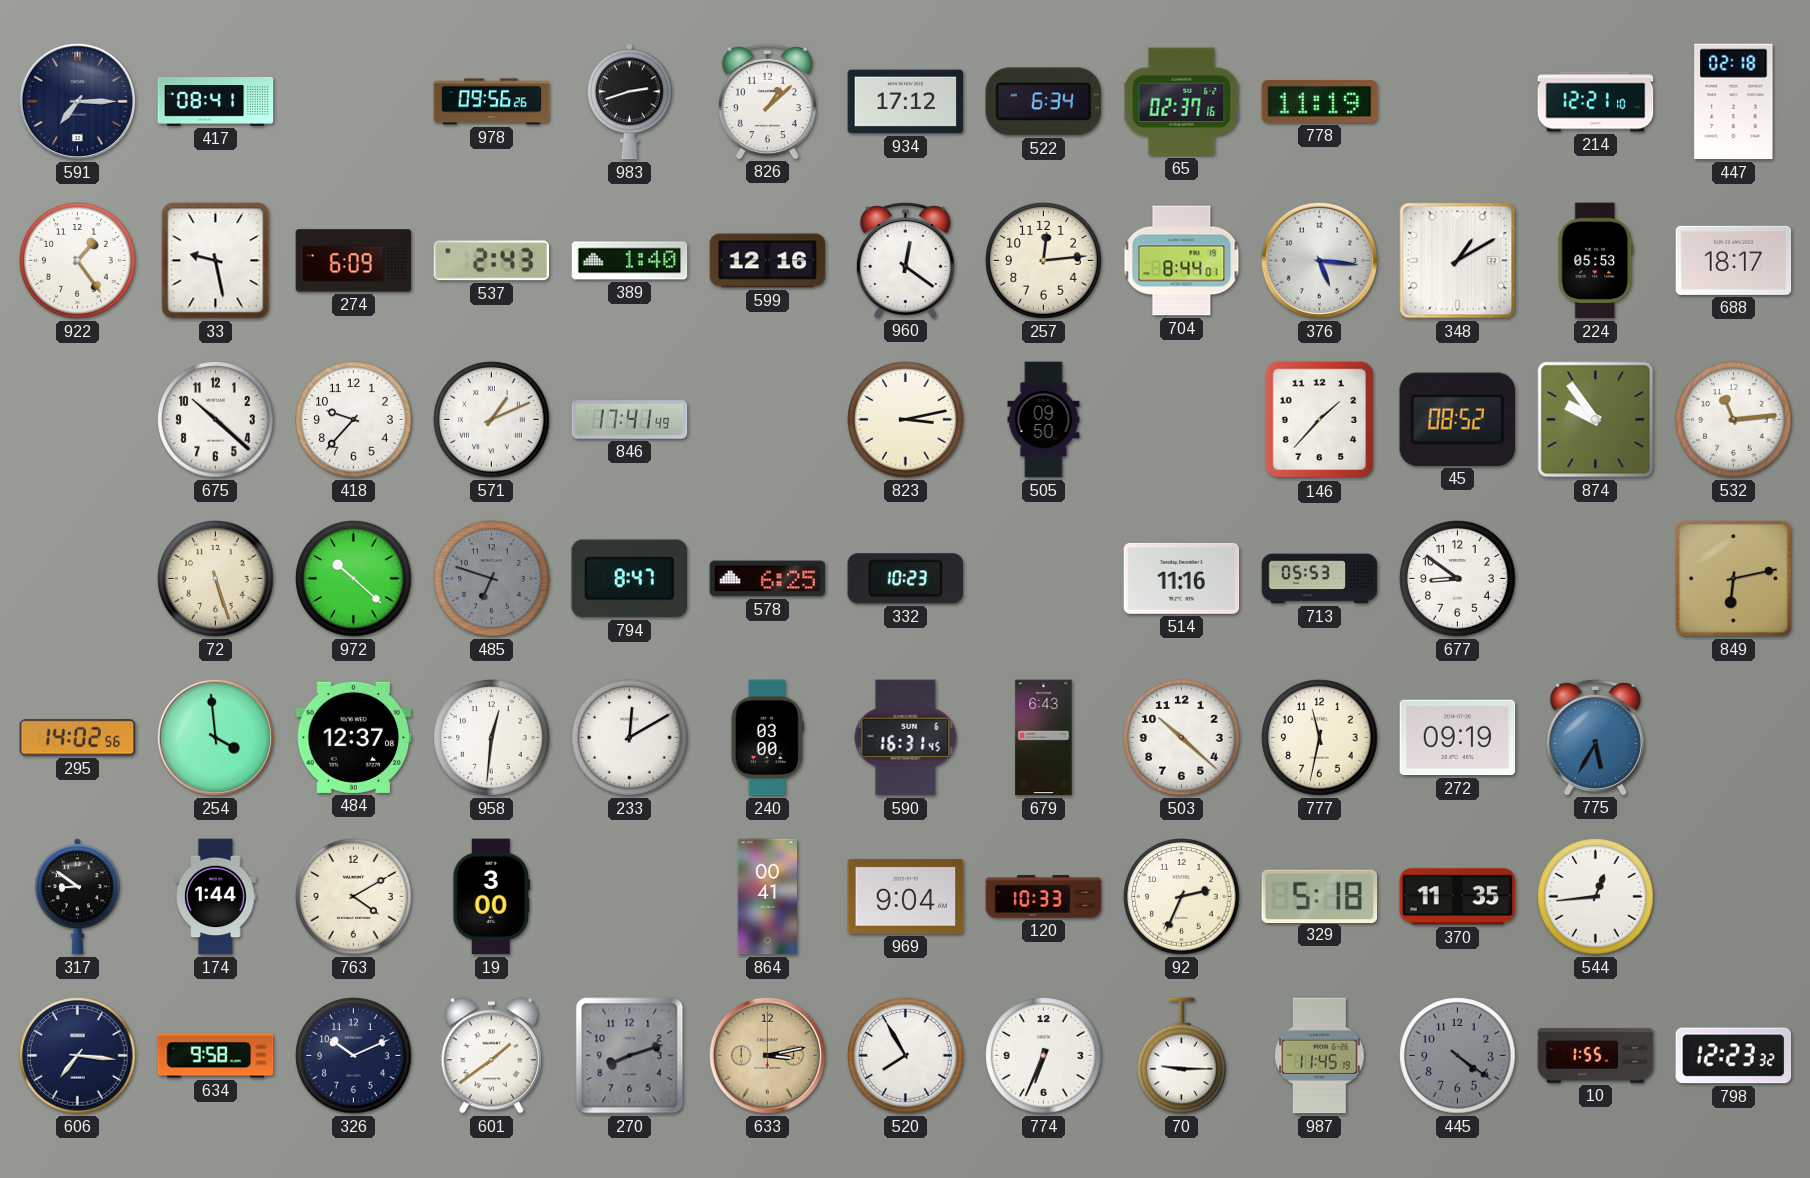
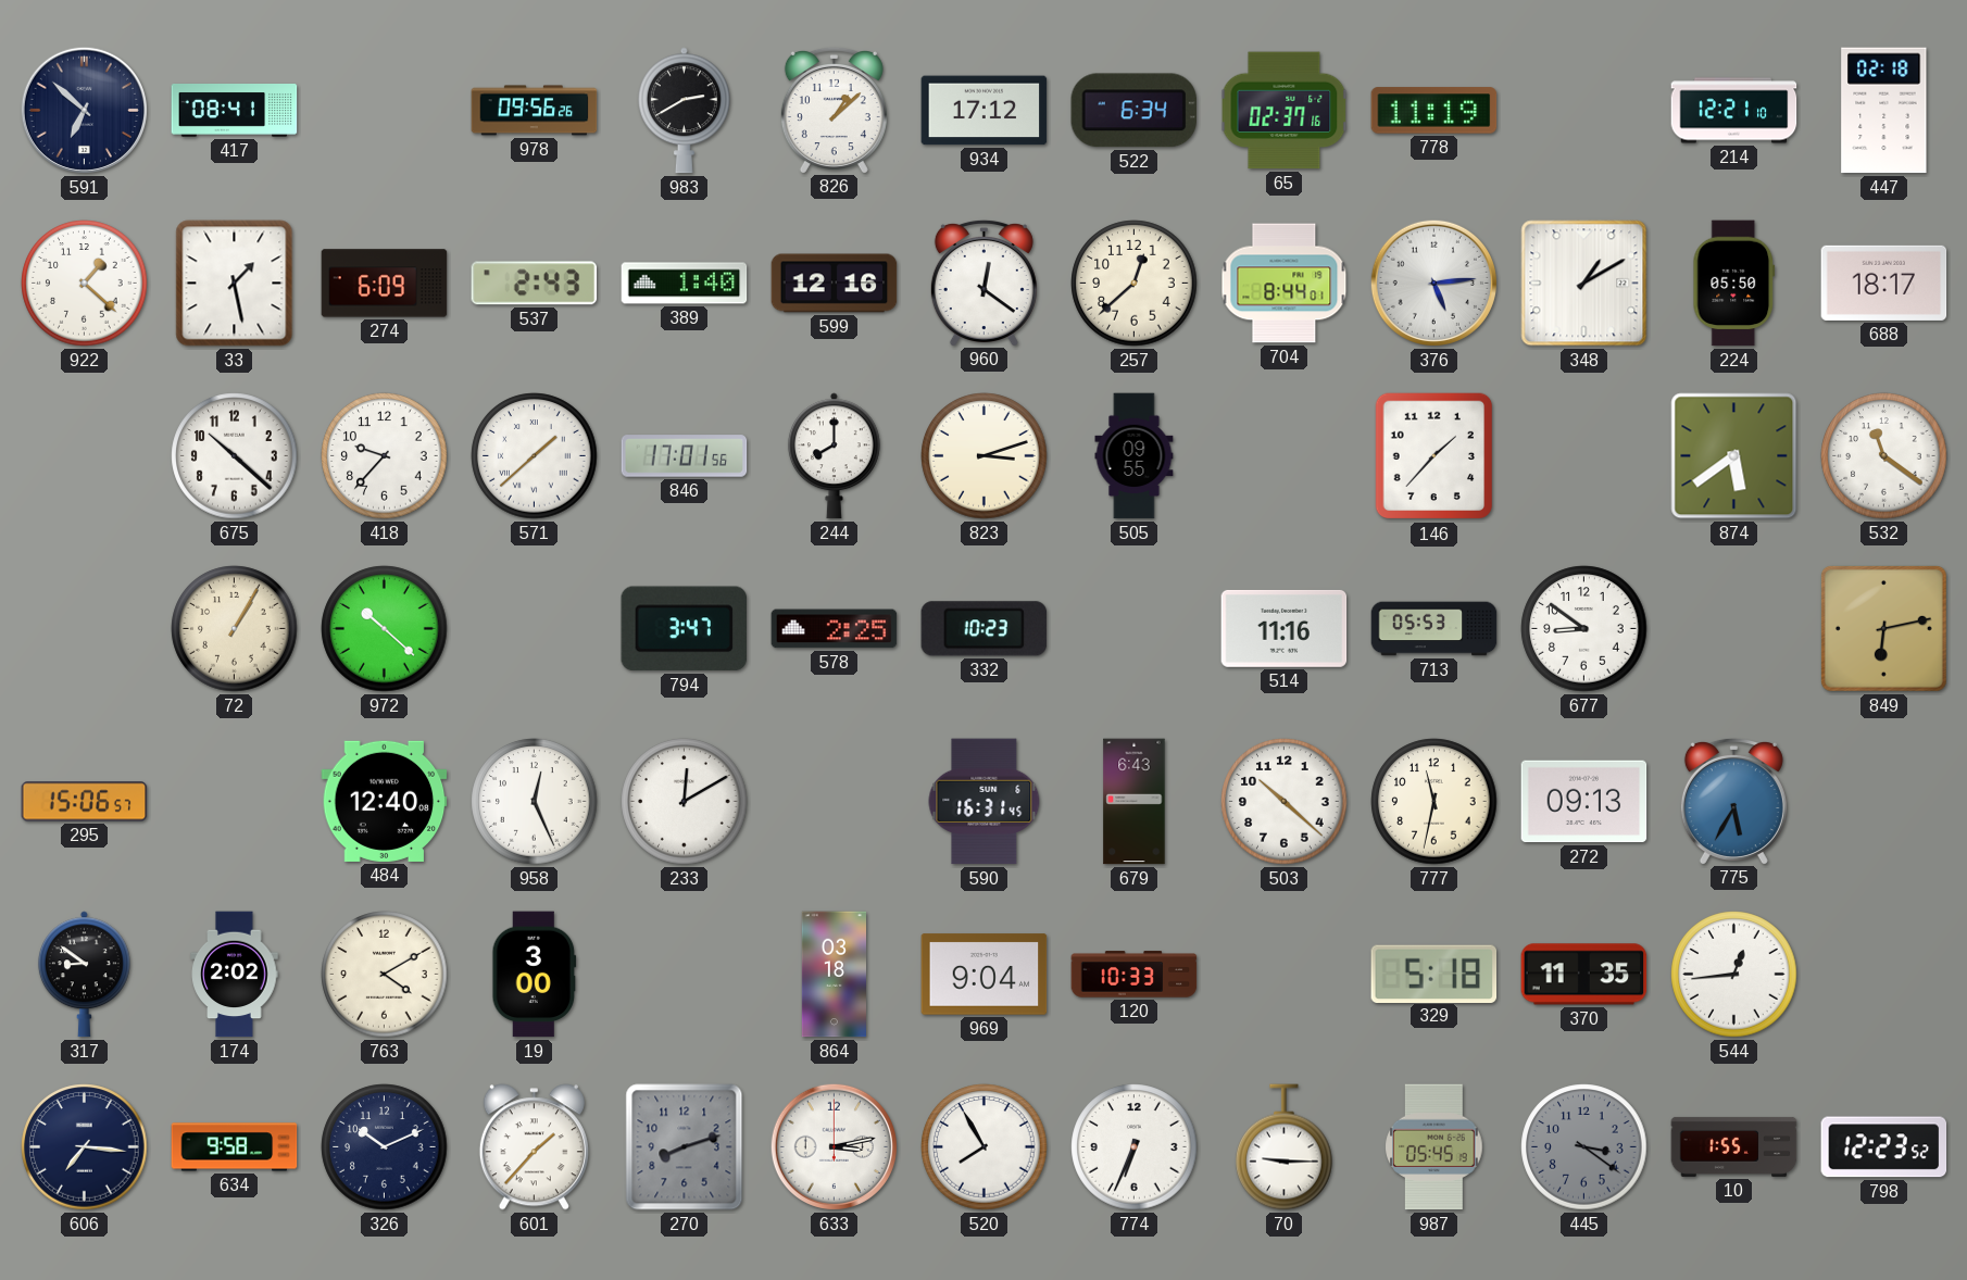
591: 7:15 -> 6:52
983: 2:42 -> 2:40
922: 1:24 -> 1:22
33: 9:28 -> 1:28
257: 12:14 -> 12:38
376: 5:16 -> 5:14
224: 05:53 -> 05:50
571: 1:11 -> 1:38
846: 17:41 -> 17:01
244: none -> 8:00
823: 3:13 -> 3:12
505: 09:50 -> 09:55
45: 08:52 -> none
874: 9:54 -> 5:39
532: 11:14 -> 11:21
72: 5:27 -> 1:05
485: 6:48 -> none
794: 8:47 -> 3:47
578: 6:25 -> 2:25
295: 14:02 -> 15:06
254: 3:59 -> none
484: 12:37 -> 12:40
958: 12:31 -> 12:26
240: 03:00 -> none
272: 09:19 -> 09:13
174: 1:44 -> 2:02
864: 00:41 -> 03:18
92: 2:34 -> none
601: 1:39 -> 1:37
633 dial: champagne -> white
987: 11:45 -> 05:45
445: 4:21 -> 3:21
798: 12:23:32 -> 12:23:52
